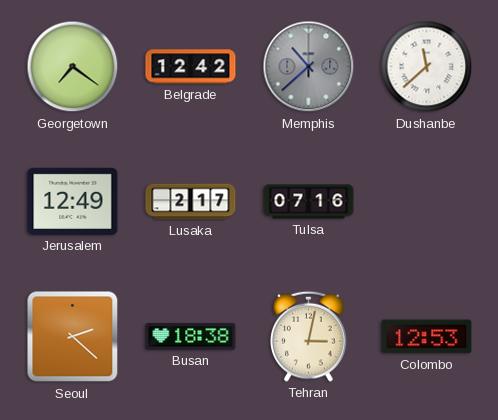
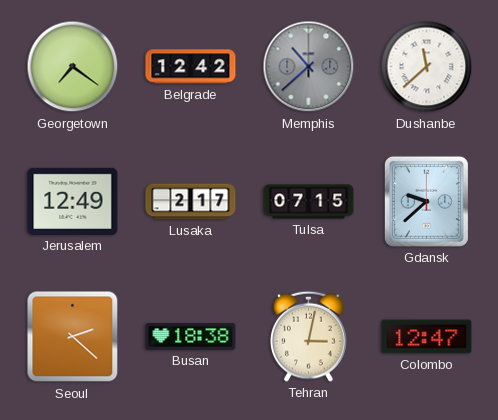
Tulsa: 07:16 -> 07:15
Gdansk: none -> 9:38
Colombo: 12:53 -> 12:47
